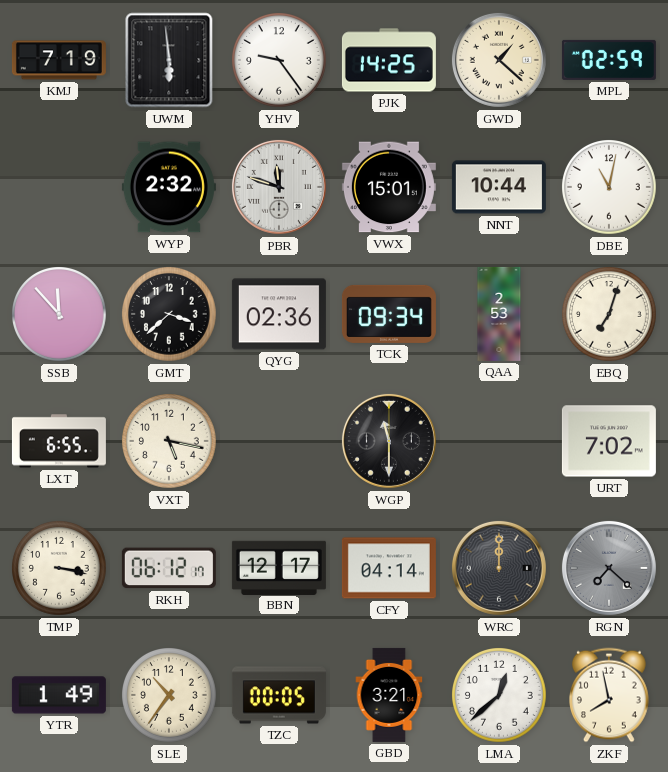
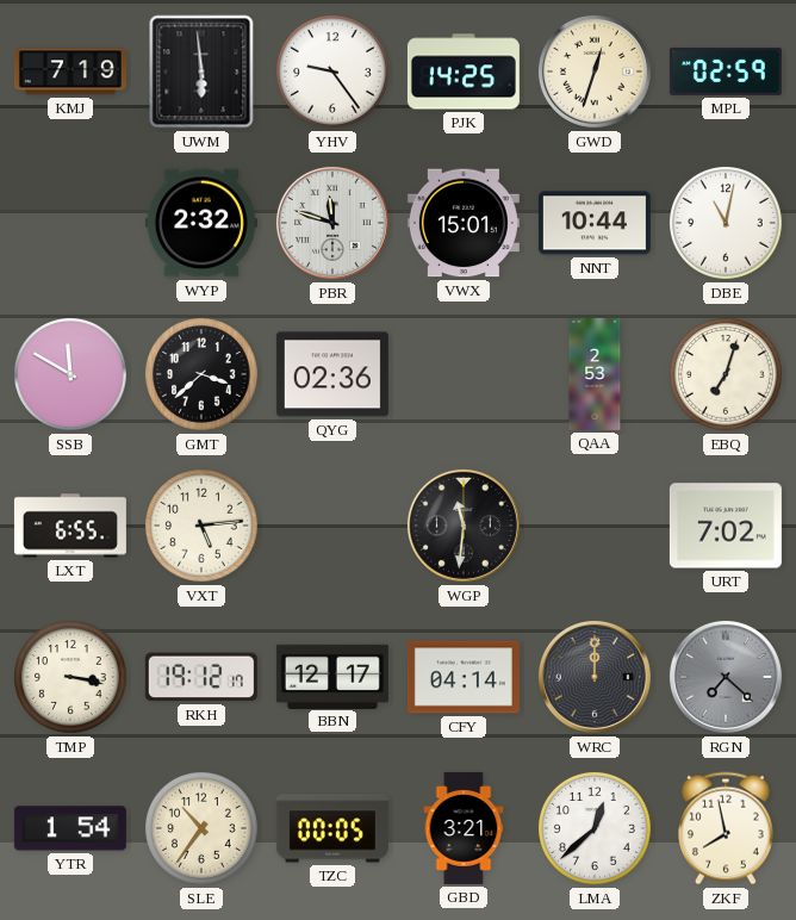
GWD: 1:22 -> 12:33
SSB: 11:53 -> 11:50
TCK: 09:34 -> none
VXT: 5:17 -> 5:14
WGP: 11:30 -> 11:31
RKH: 06:12 -> 19:12
YTR: 1:49 -> 1:54
